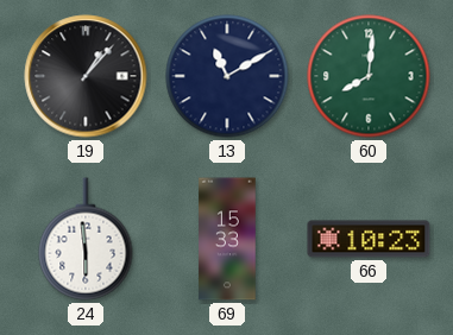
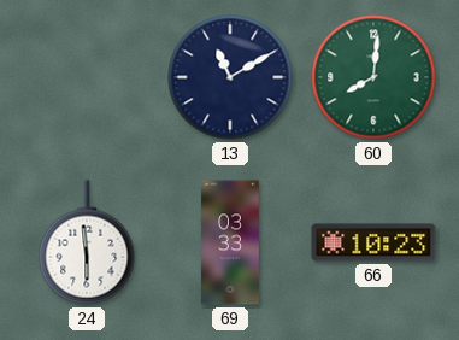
19: 1:07 -> none
69: 15:33 -> 03:33
